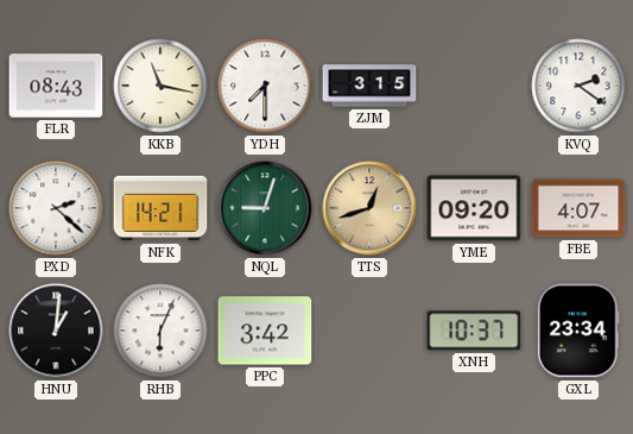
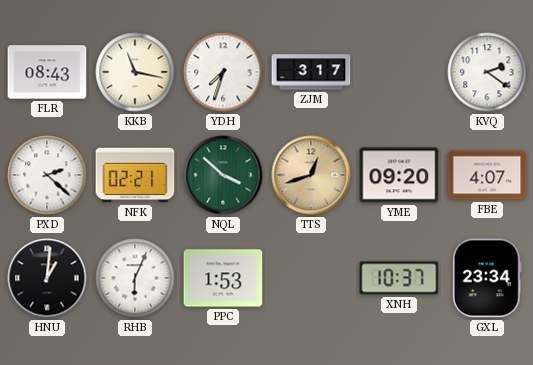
YDH: 7:30 -> 7:33
ZJM: 3:15 -> 3:17
NFK: 14:21 -> 02:21
NQL: 9:03 -> 3:52
PPC: 3:42 -> 1:53
